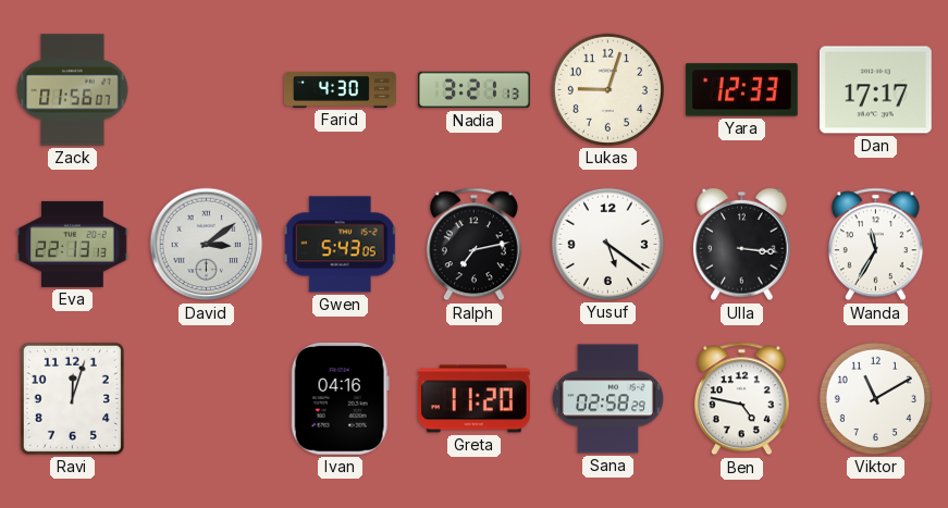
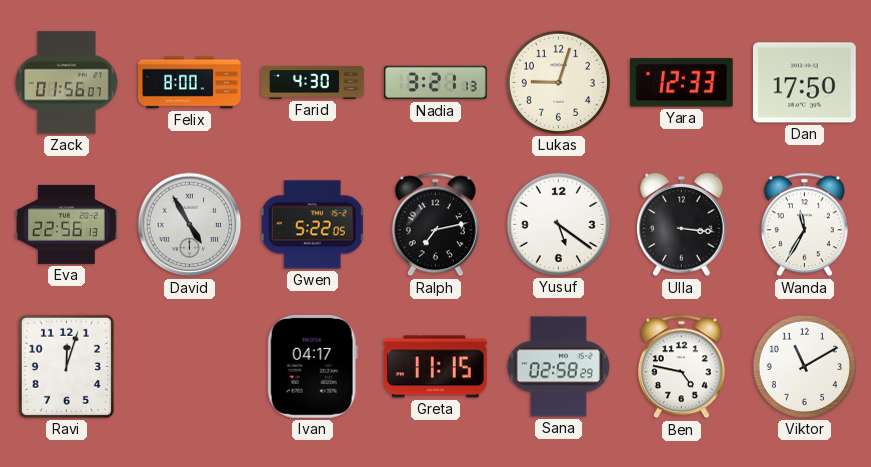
Felix: none -> 8:00
Dan: 17:17 -> 17:50
Eva: 22:13 -> 22:56
David: 3:09 -> 4:55
Gwen: 5:43 -> 5:22
Ivan: 04:16 -> 04:17
Greta: 11:20 -> 11:15
